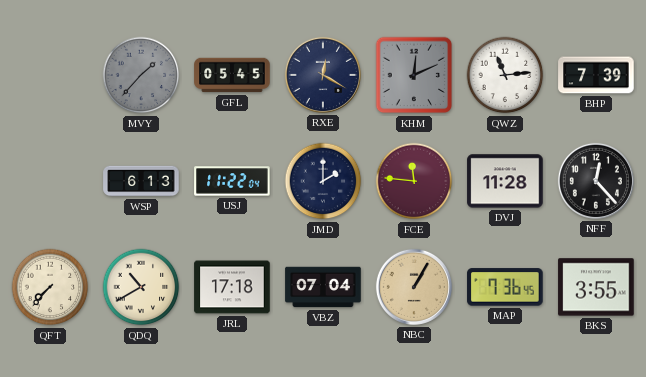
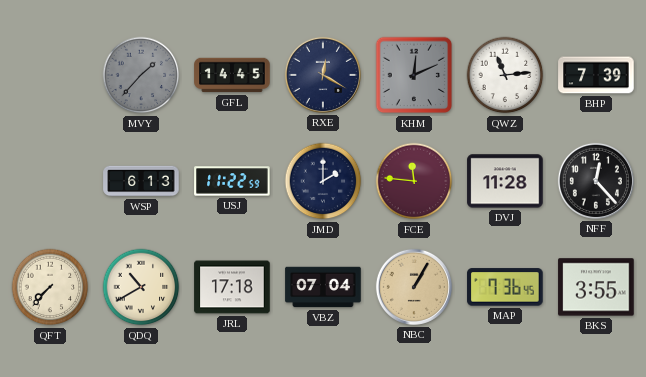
GFL: 05:45 -> 14:45
USJ: 11:22:04 -> 11:22:59
